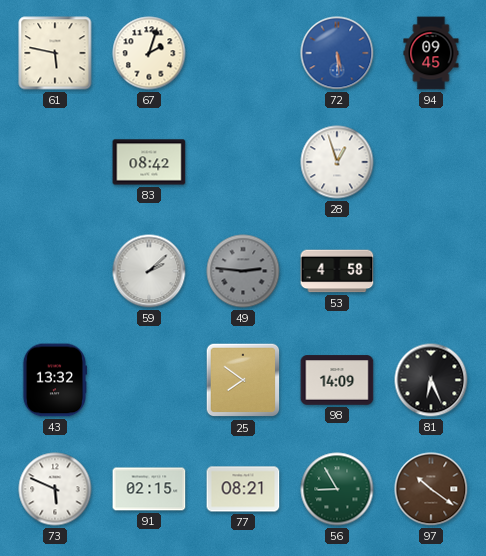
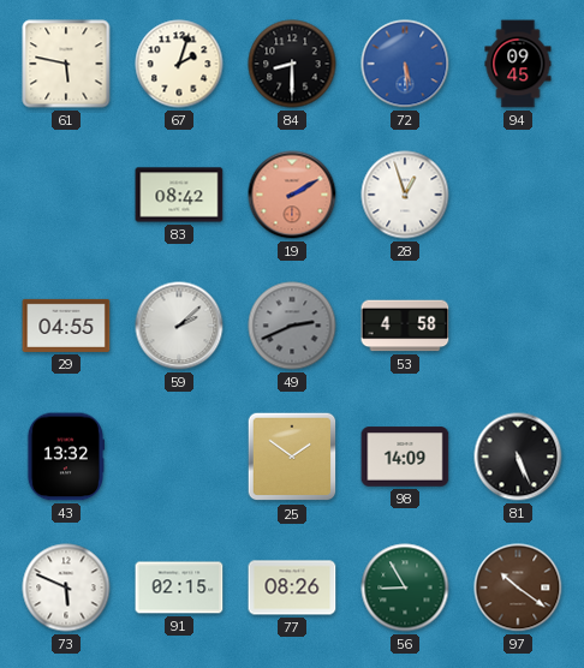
84: none -> 8:30
19: none -> 2:10
29: none -> 04:55
49: 2:46 -> 2:41
25: 7:51 -> 1:51
81: 6:26 -> 5:26
77: 08:21 -> 08:26
